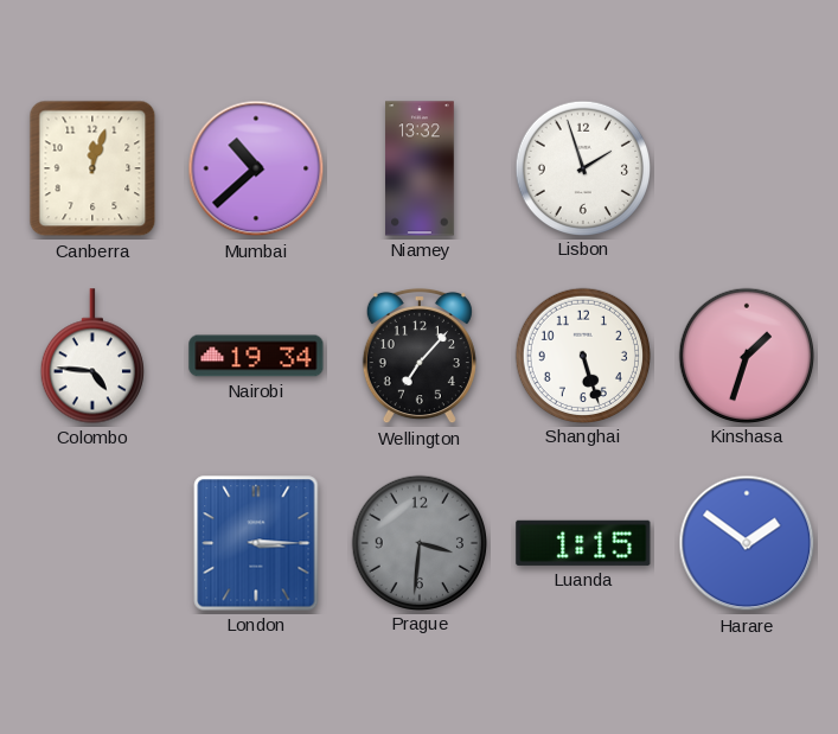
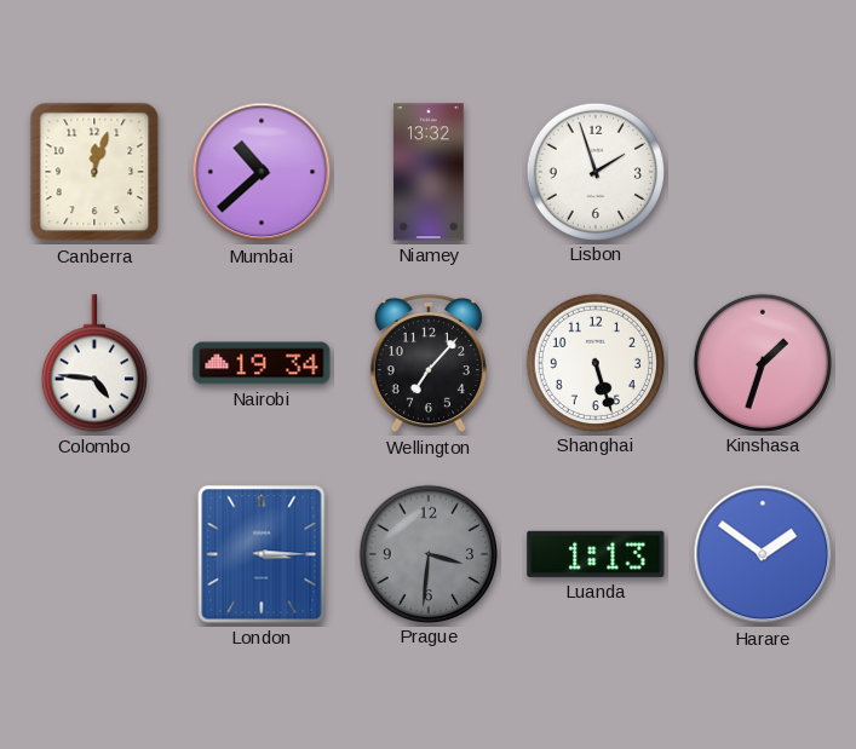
Luanda: 1:15 -> 1:13
